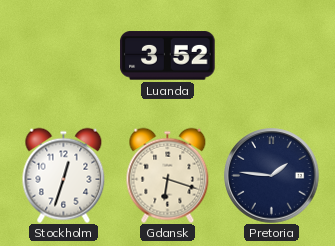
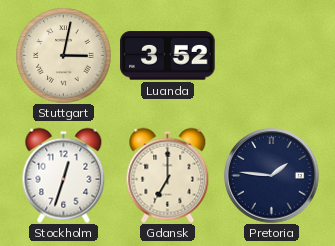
Stuttgart: none -> 3:02
Gdansk: 6:18 -> 7:00
